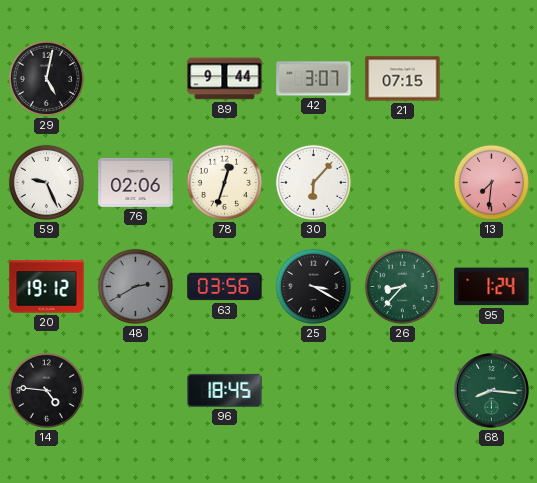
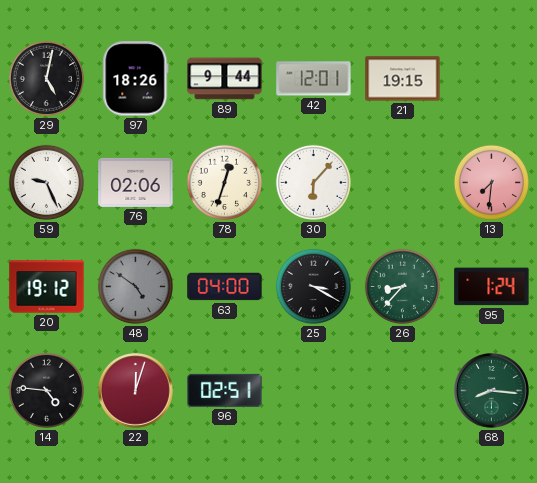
97: none -> 18:26
42: 3:07 -> 12:01
21: 07:15 -> 19:15
48: 2:40 -> 4:51
63: 03:56 -> 04:00
22: none -> 12:03
96: 18:45 -> 02:51
